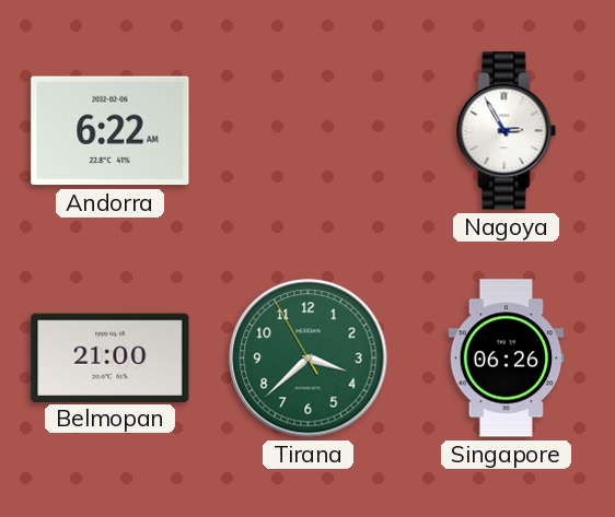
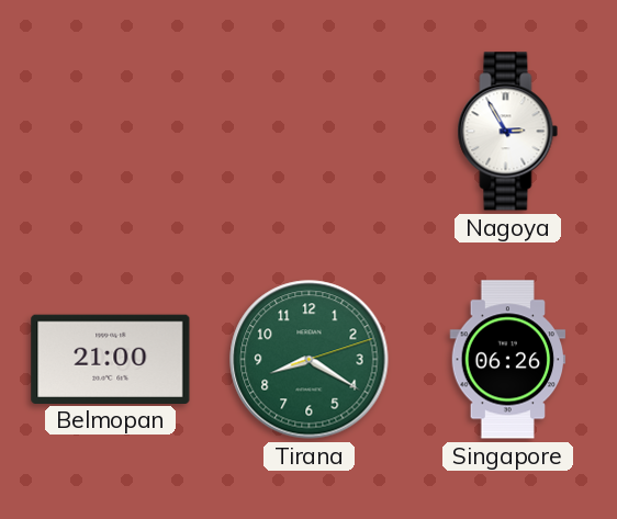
Andorra: 6:22 -> none
Tirana: 3:37 -> 8:20
